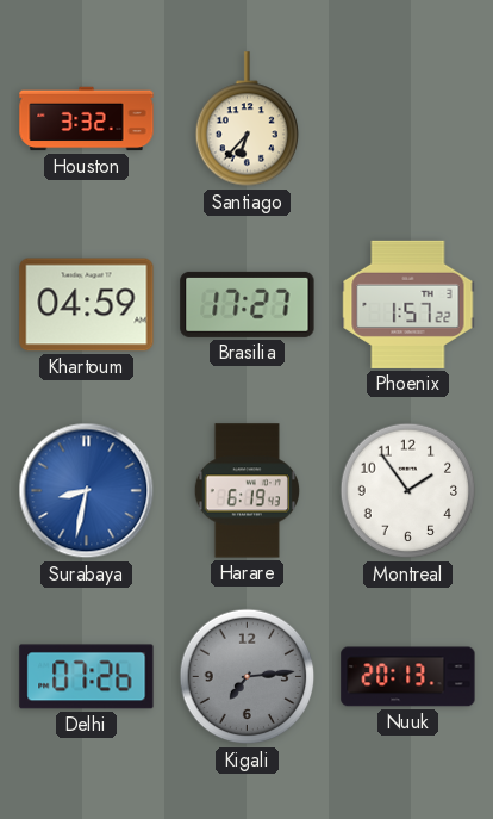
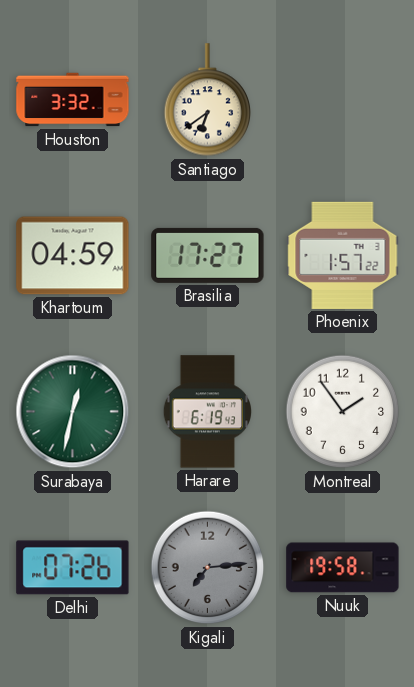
Santiago: 6:37 -> 6:39
Surabaya: 8:32 -> 12:32
Surabaya dial: blue -> green
Nuuk: 20:13 -> 19:58
